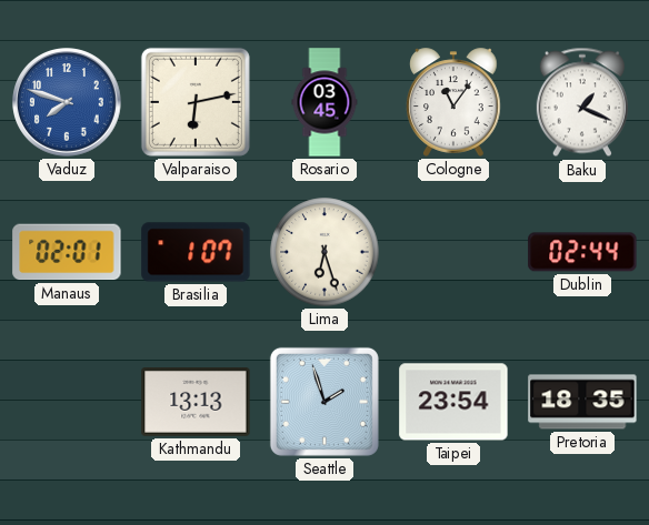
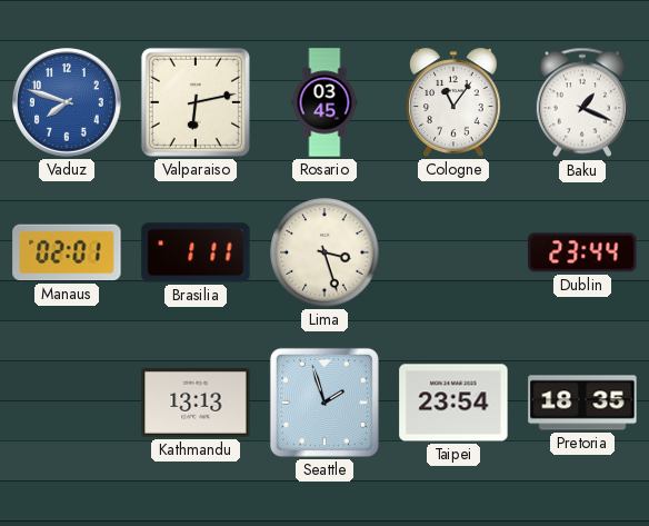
Brasilia: 1:07 -> 1:11
Lima: 6:27 -> 3:27
Dublin: 02:44 -> 23:44
